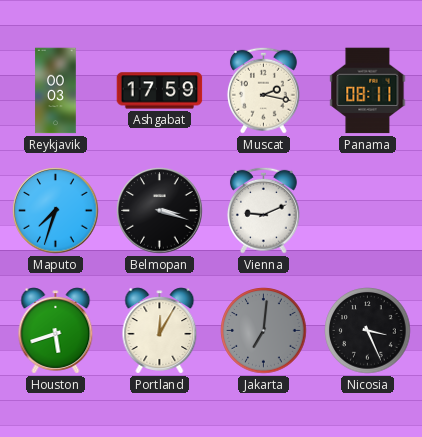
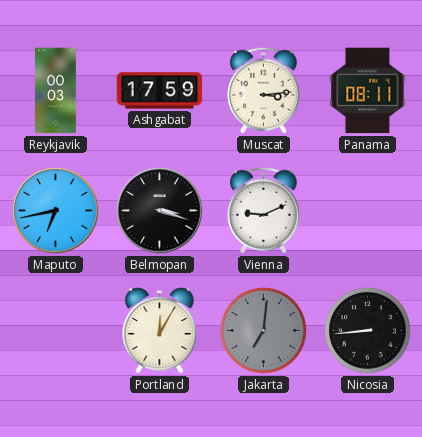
Muscat: 2:17 -> 3:14
Maputo: 7:33 -> 6:43
Houston: 5:42 -> none
Nicosia: 3:26 -> 8:44
